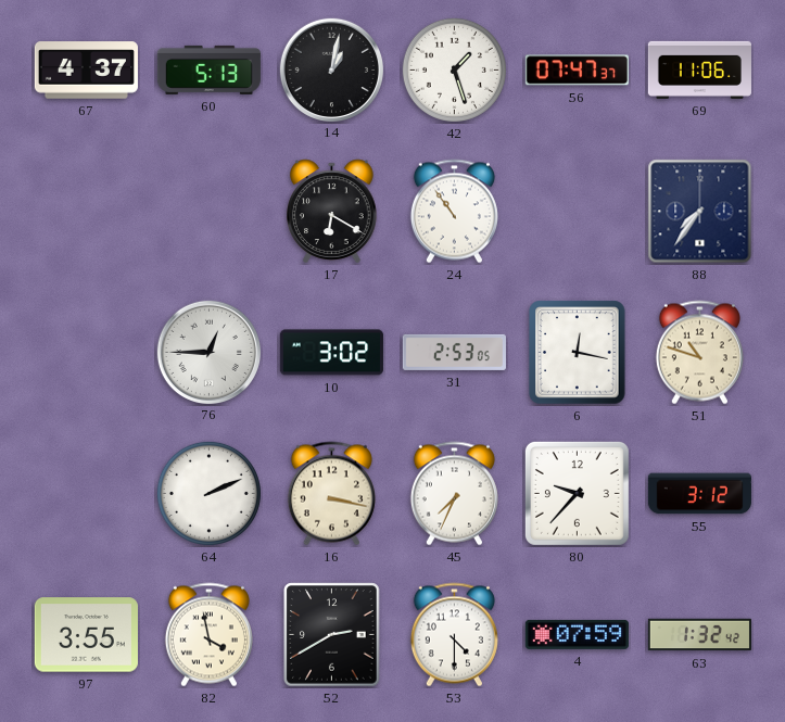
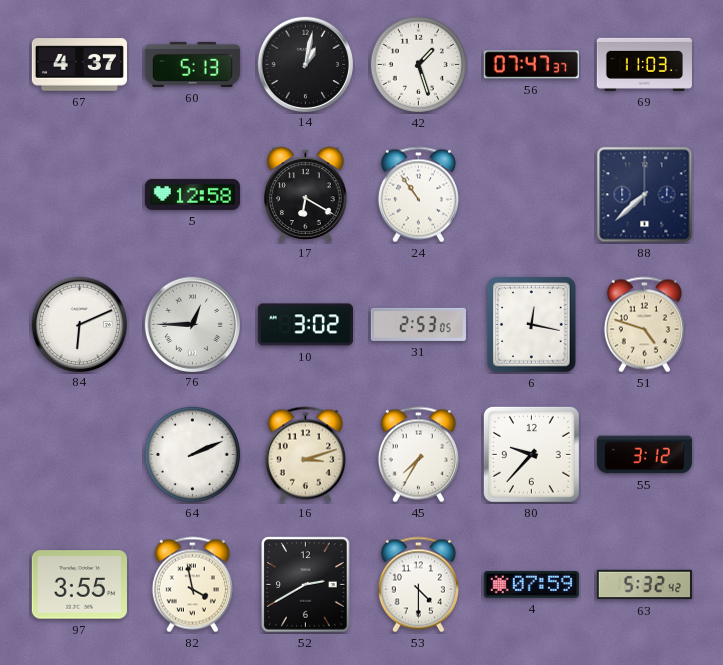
69: 11:06 -> 11:03
5: none -> 12:58
88: 7:36 -> 7:38
84: none -> 6:11
51: 10:48 -> 4:48
16: 3:17 -> 3:12
45: 7:34 -> 7:35
63: 1:32 -> 5:32
